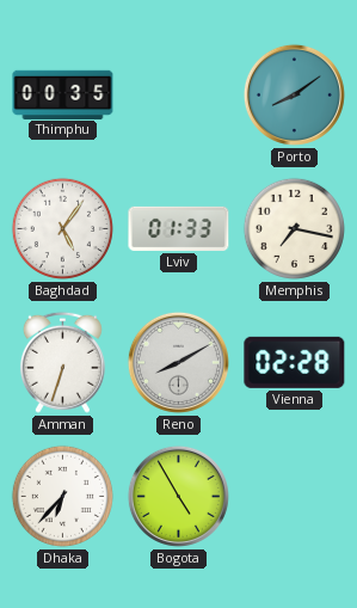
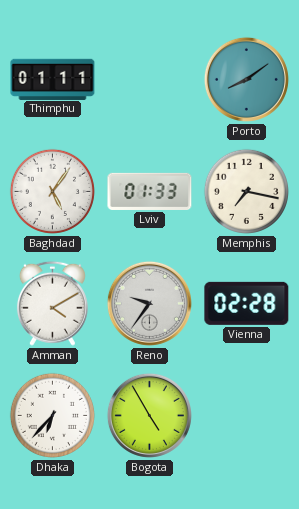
Thimphu: 00:35 -> 01:11
Amman: 6:33 -> 4:10
Reno: 8:10 -> 9:36
